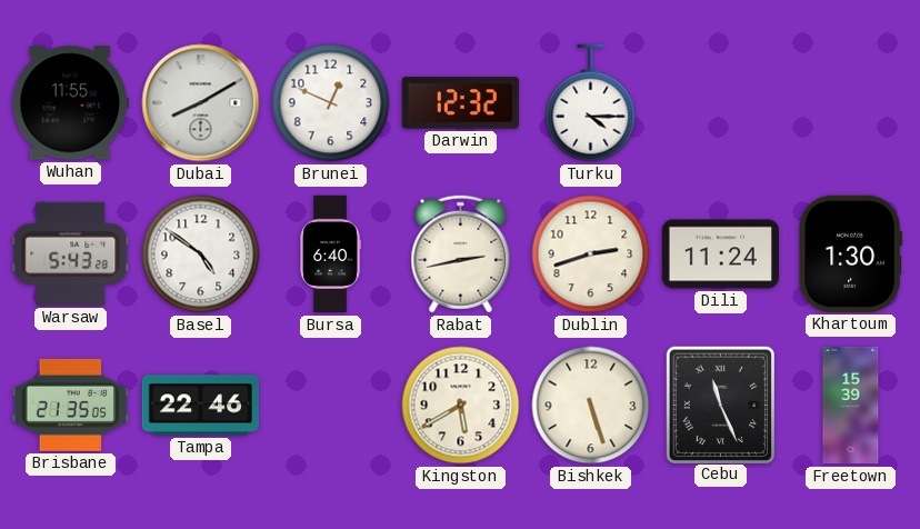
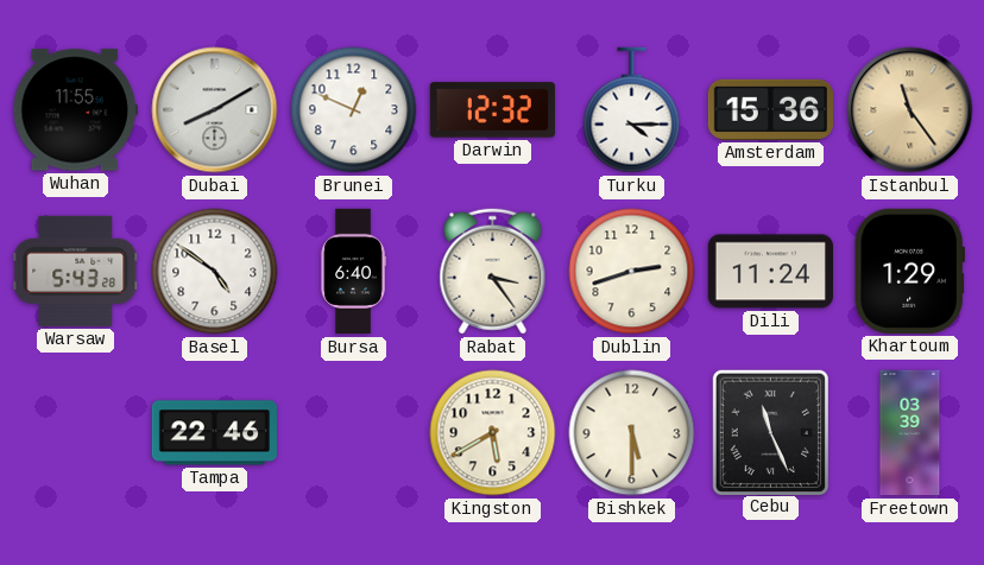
Amsterdam: none -> 15:36
Istanbul: none -> 11:24
Rabat: 2:43 -> 3:24
Khartoum: 1:30 -> 1:29
Brisbane: 21:35 -> none
Bishkek: 5:27 -> 5:30
Freetown: 15:39 -> 03:39
